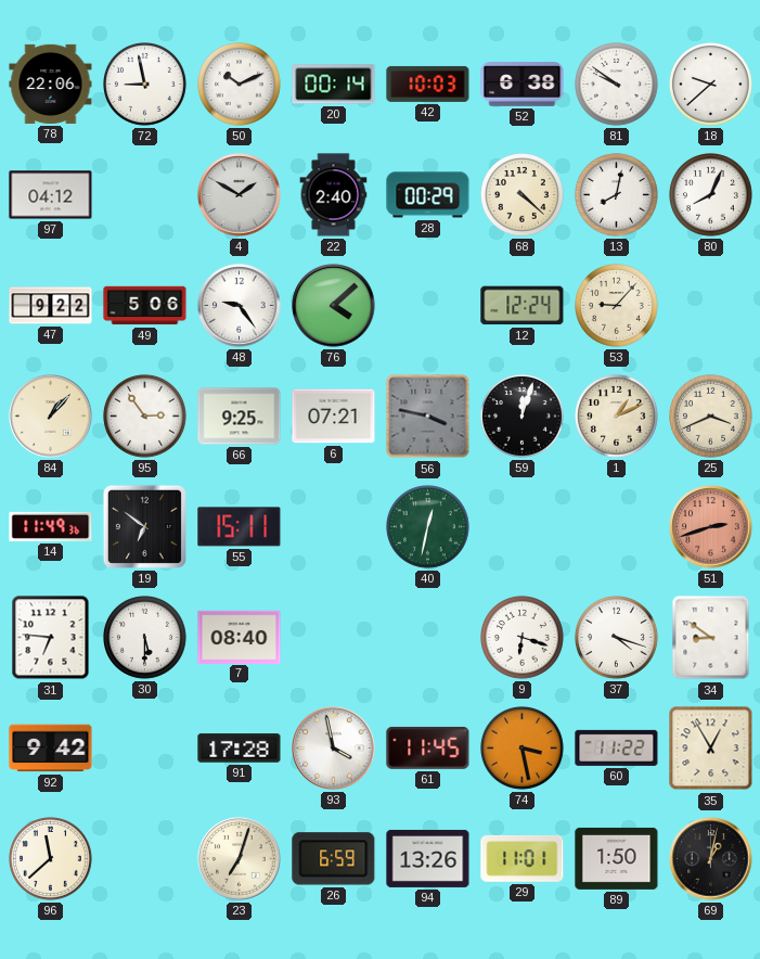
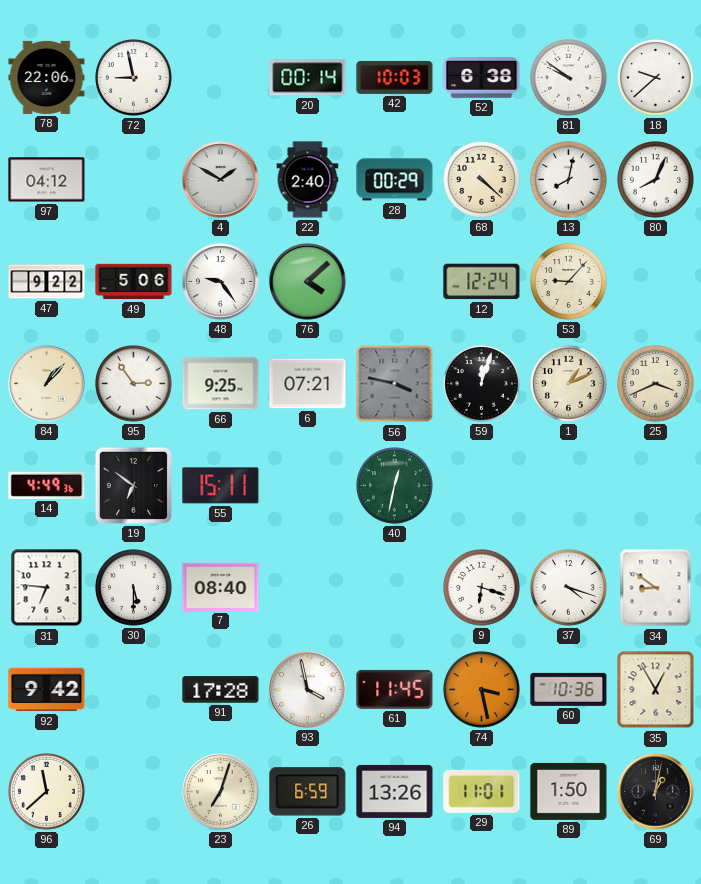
50: 10:11 -> none
14: 11:49 -> 4:49
51: 2:42 -> none
60: 11:22 -> 10:36
